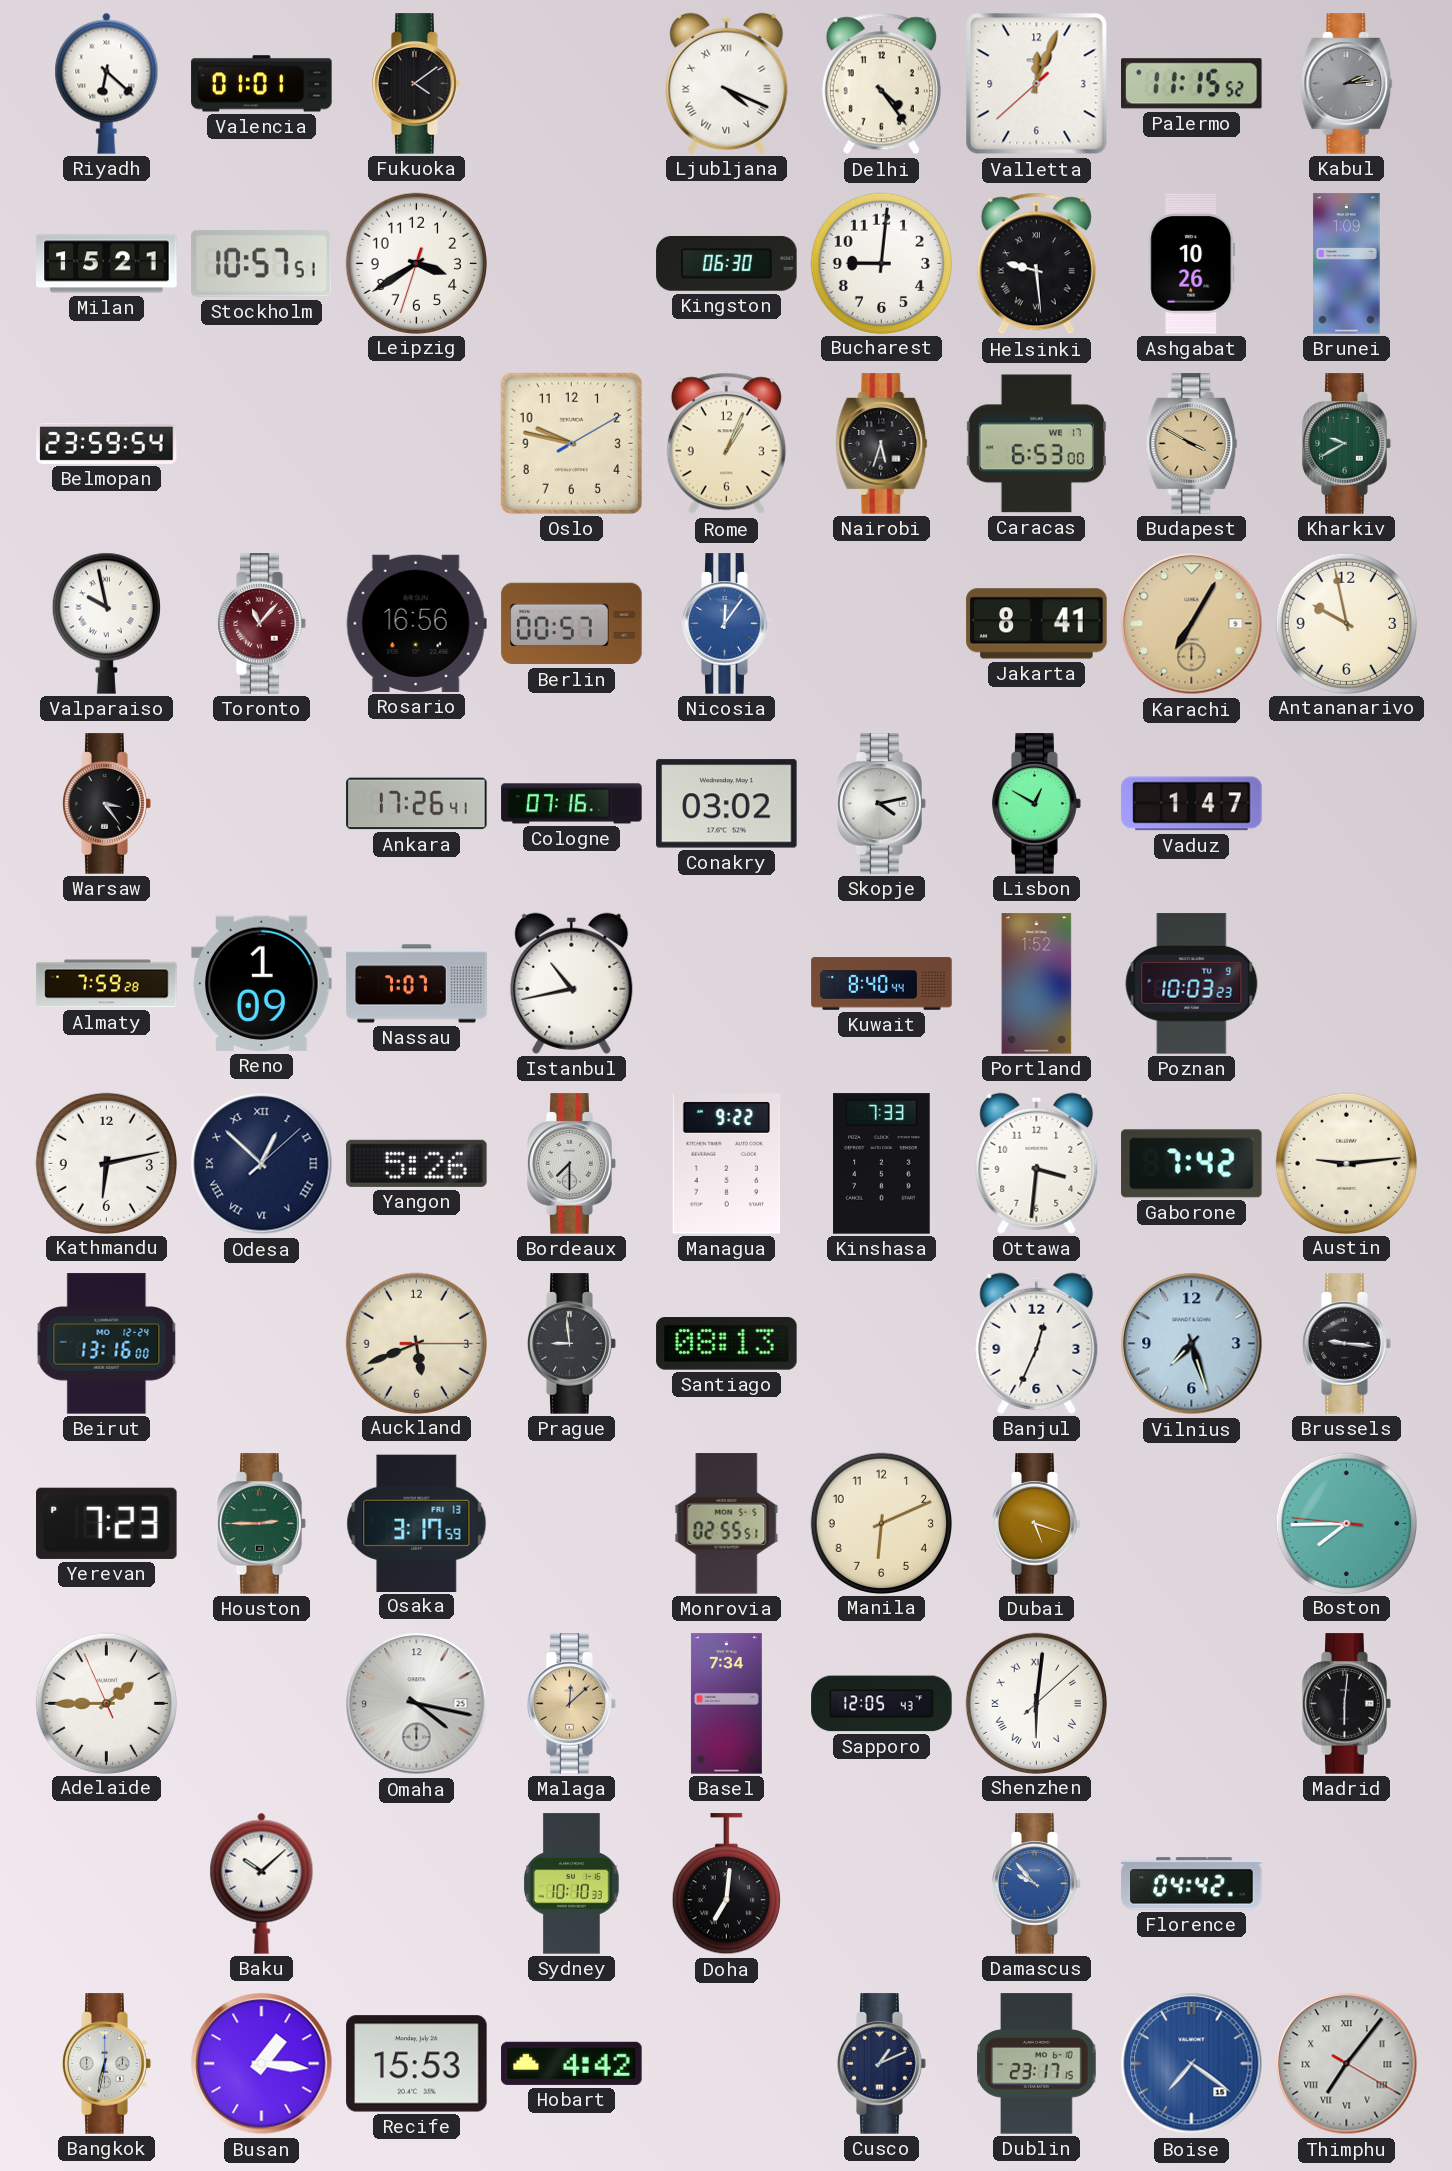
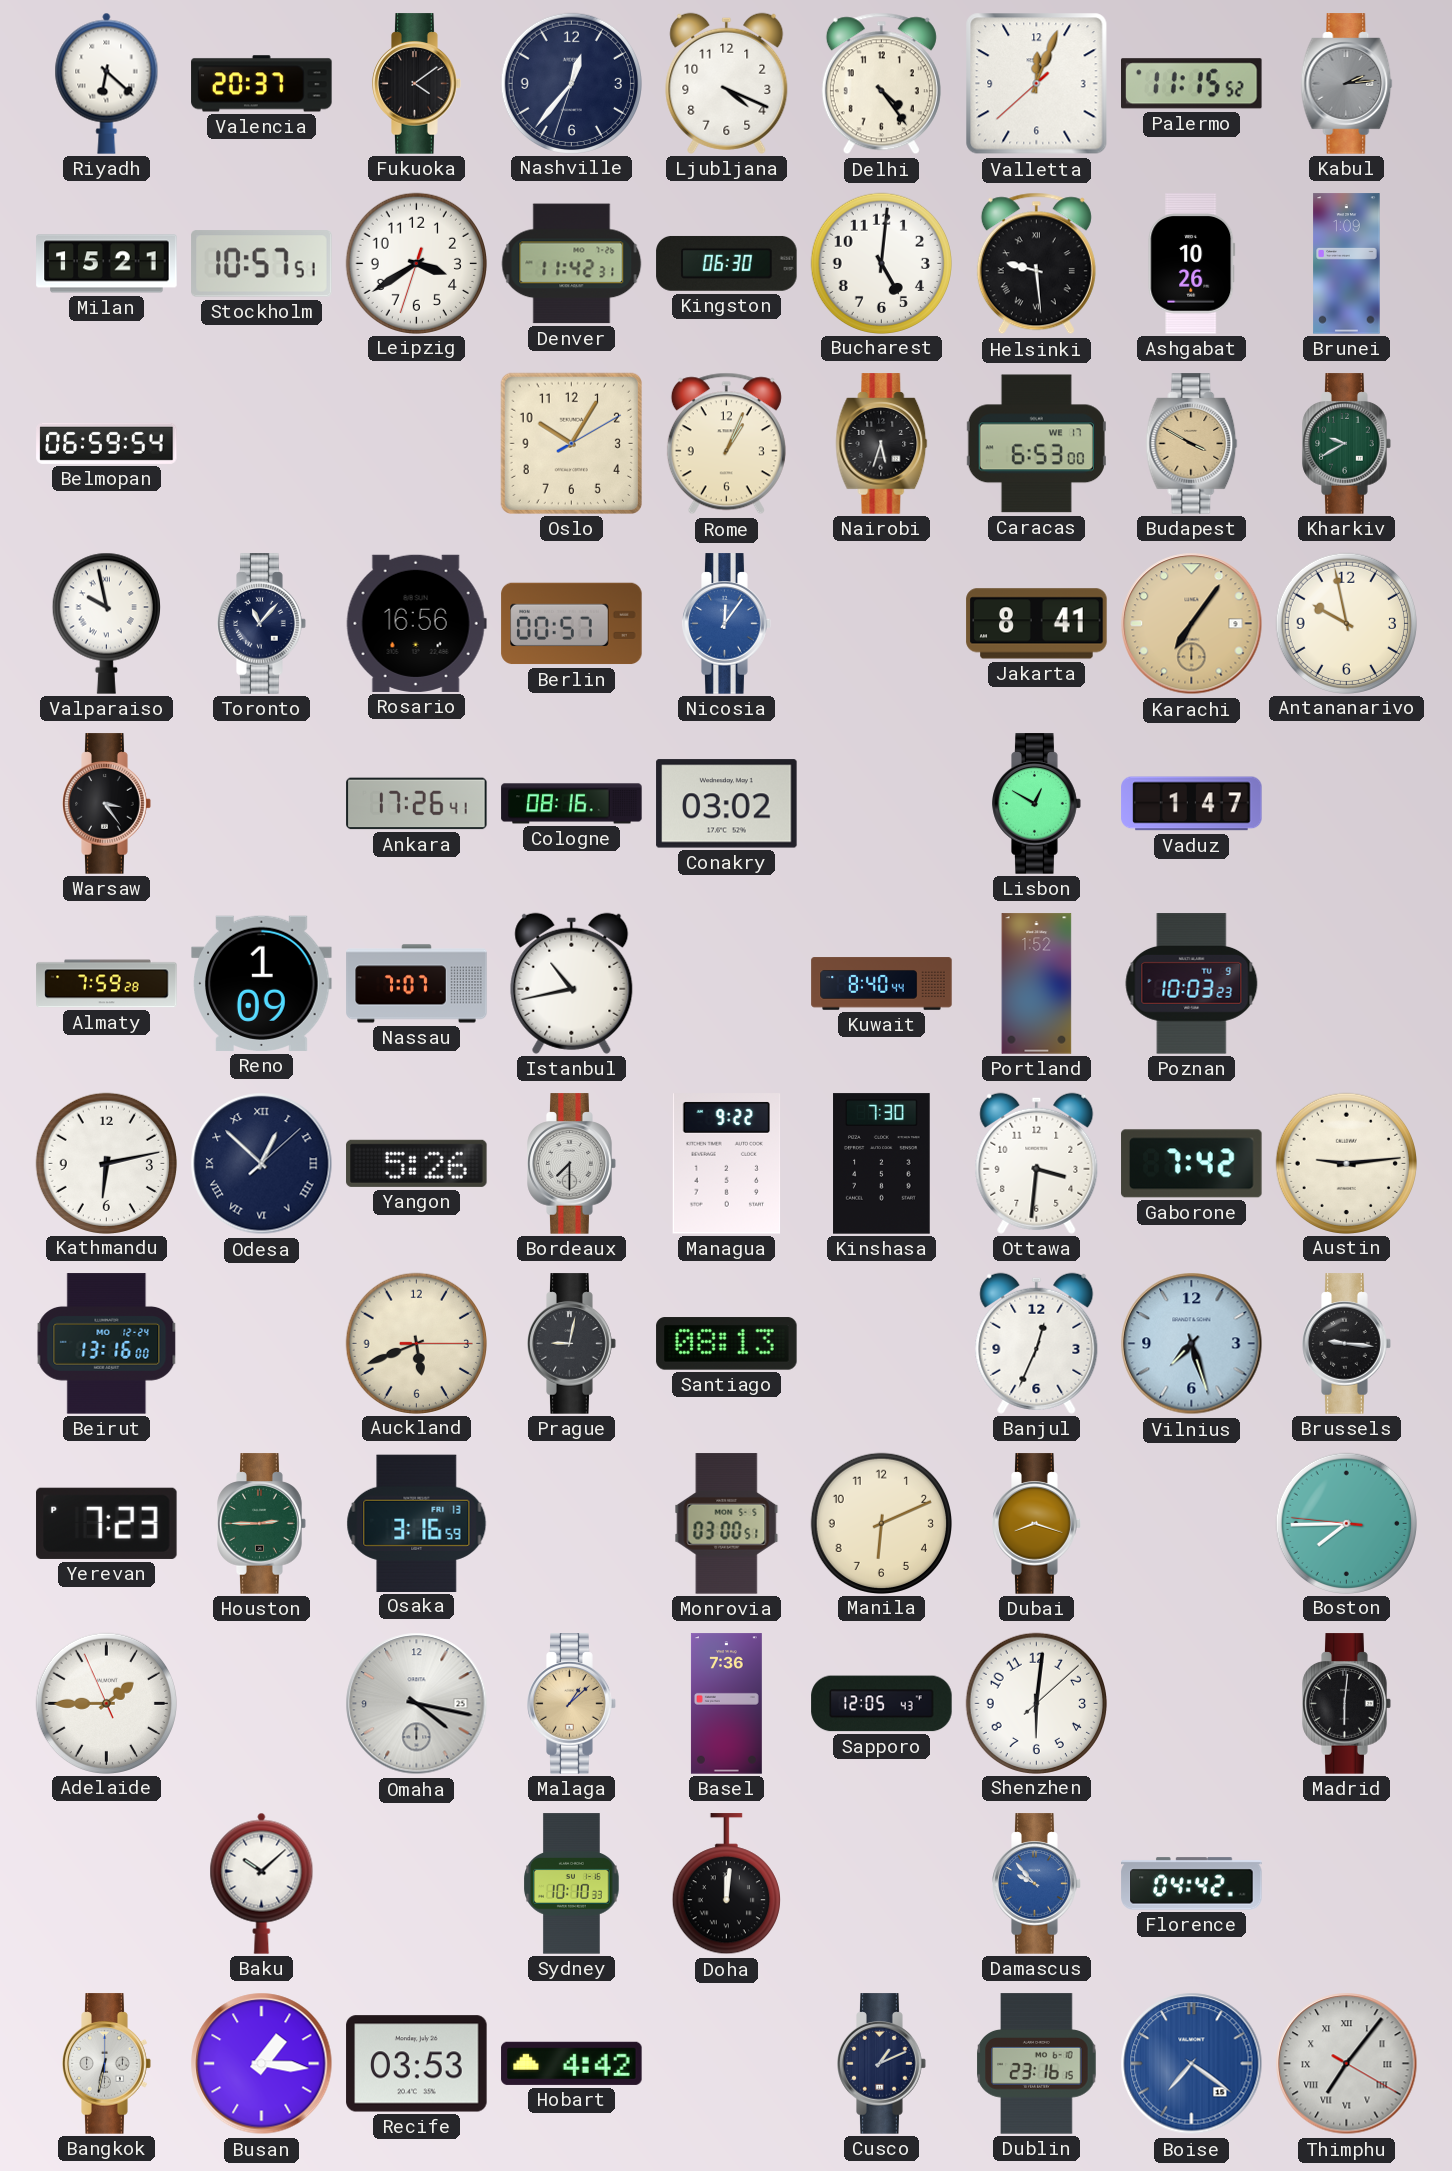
Valencia: 01:01 -> 20:37
Nashville: none -> 12:36
Ljubljana numerals: Roman -> Arabic
Denver: none -> 11:42
Bucharest: 9:01 -> 5:01
Belmopan: 23:59 -> 06:59
Oslo: 9:47 -> 10:05
Toronto dial: burgundy -> navy
Karachi: 7:05 -> 7:06
Cologne: 07:16 -> 08:16
Skopje: 4:13 -> none
Kinshasa: 7:33 -> 7:30
Prague: 8:59 -> 9:02
Osaka: 3:17 -> 3:16
Monrovia: 02:55 -> 03:00
Dubai: 5:18 -> 8:18
Malaga: 12:08 -> 1:08
Basel: 7:34 -> 7:36
Shenzhen numerals: Roman -> Arabic
Doha: 7:01 -> 12:01
Recife: 15:53 -> 03:53
Dublin: 23:17 -> 23:16
